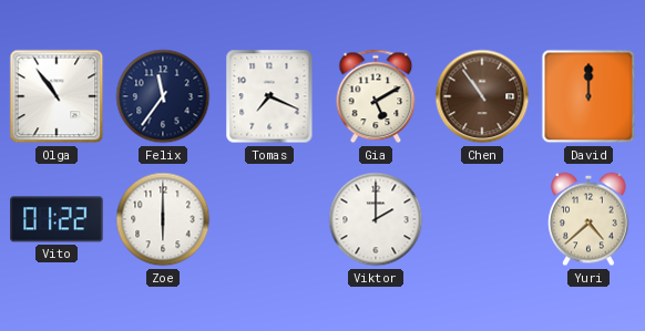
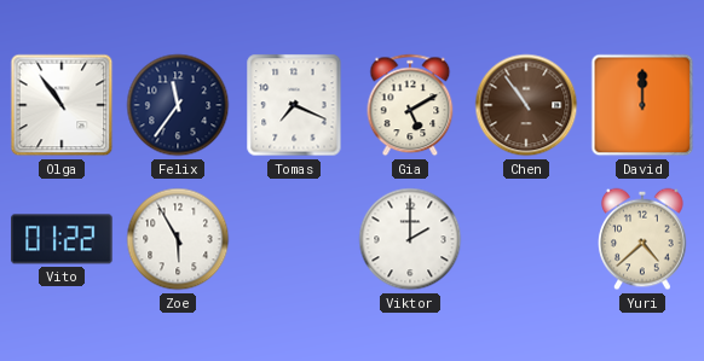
Zoe: 6:00 -> 5:55
